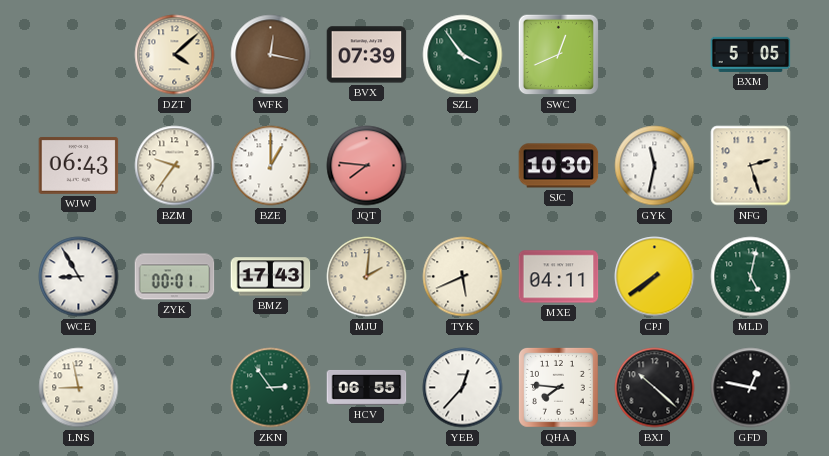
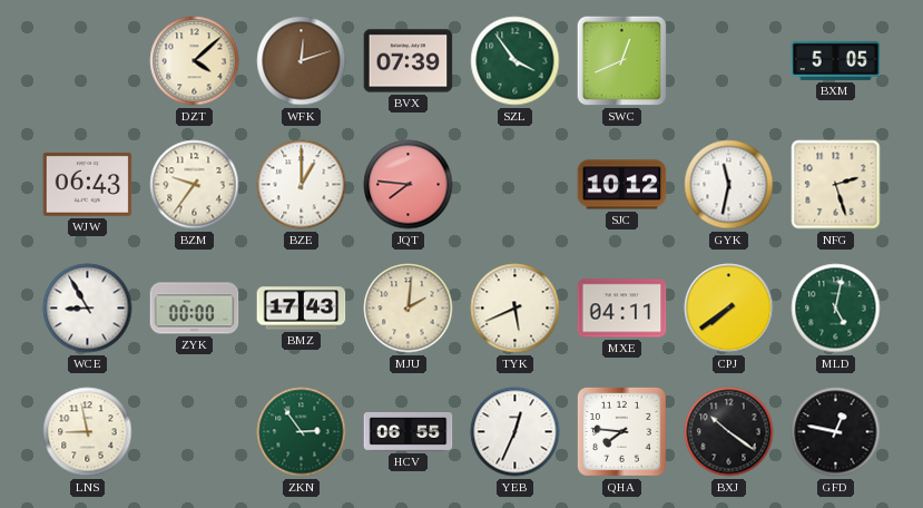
WFK: 12:17 -> 12:12
SJC: 10:30 -> 10:12
ZYK: 00:01 -> 00:00
YEB: 12:37 -> 12:34
BXJ: 10:22 -> 10:21
